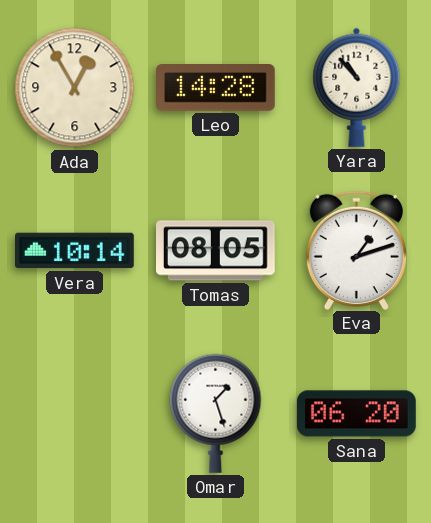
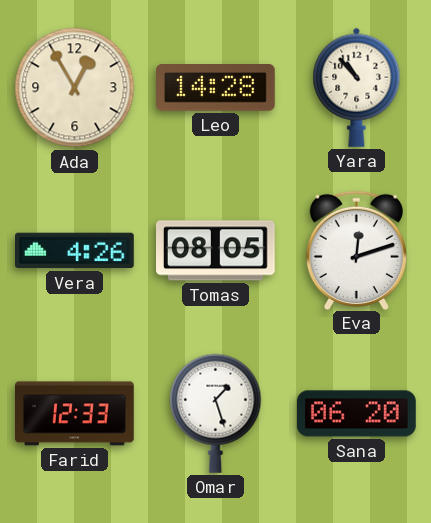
Vera: 10:14 -> 4:26
Eva: 1:12 -> 12:12
Farid: none -> 12:33
